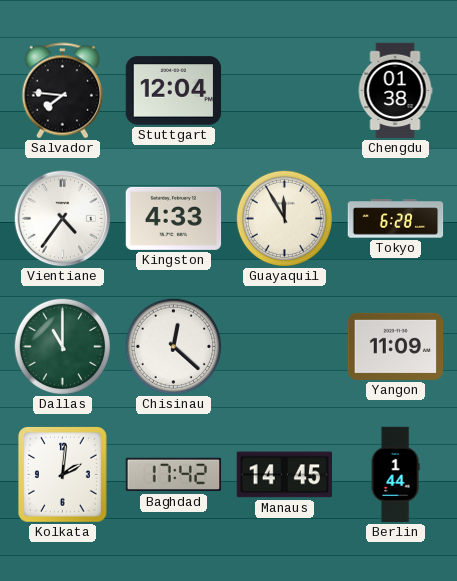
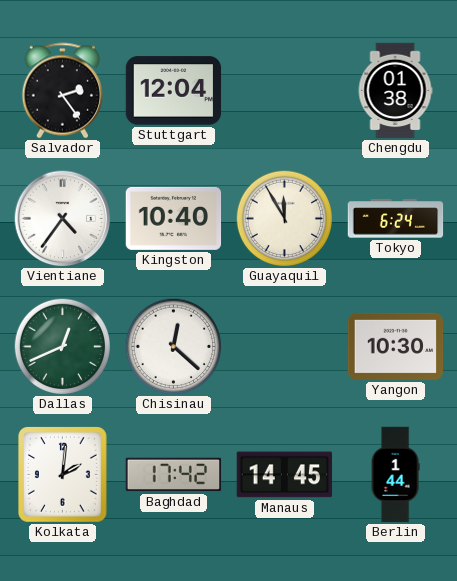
Salvador: 7:46 -> 2:24
Kingston: 4:33 -> 10:40
Tokyo: 6:28 -> 6:24
Dallas: 11:00 -> 12:41
Yangon: 11:09 -> 10:30
